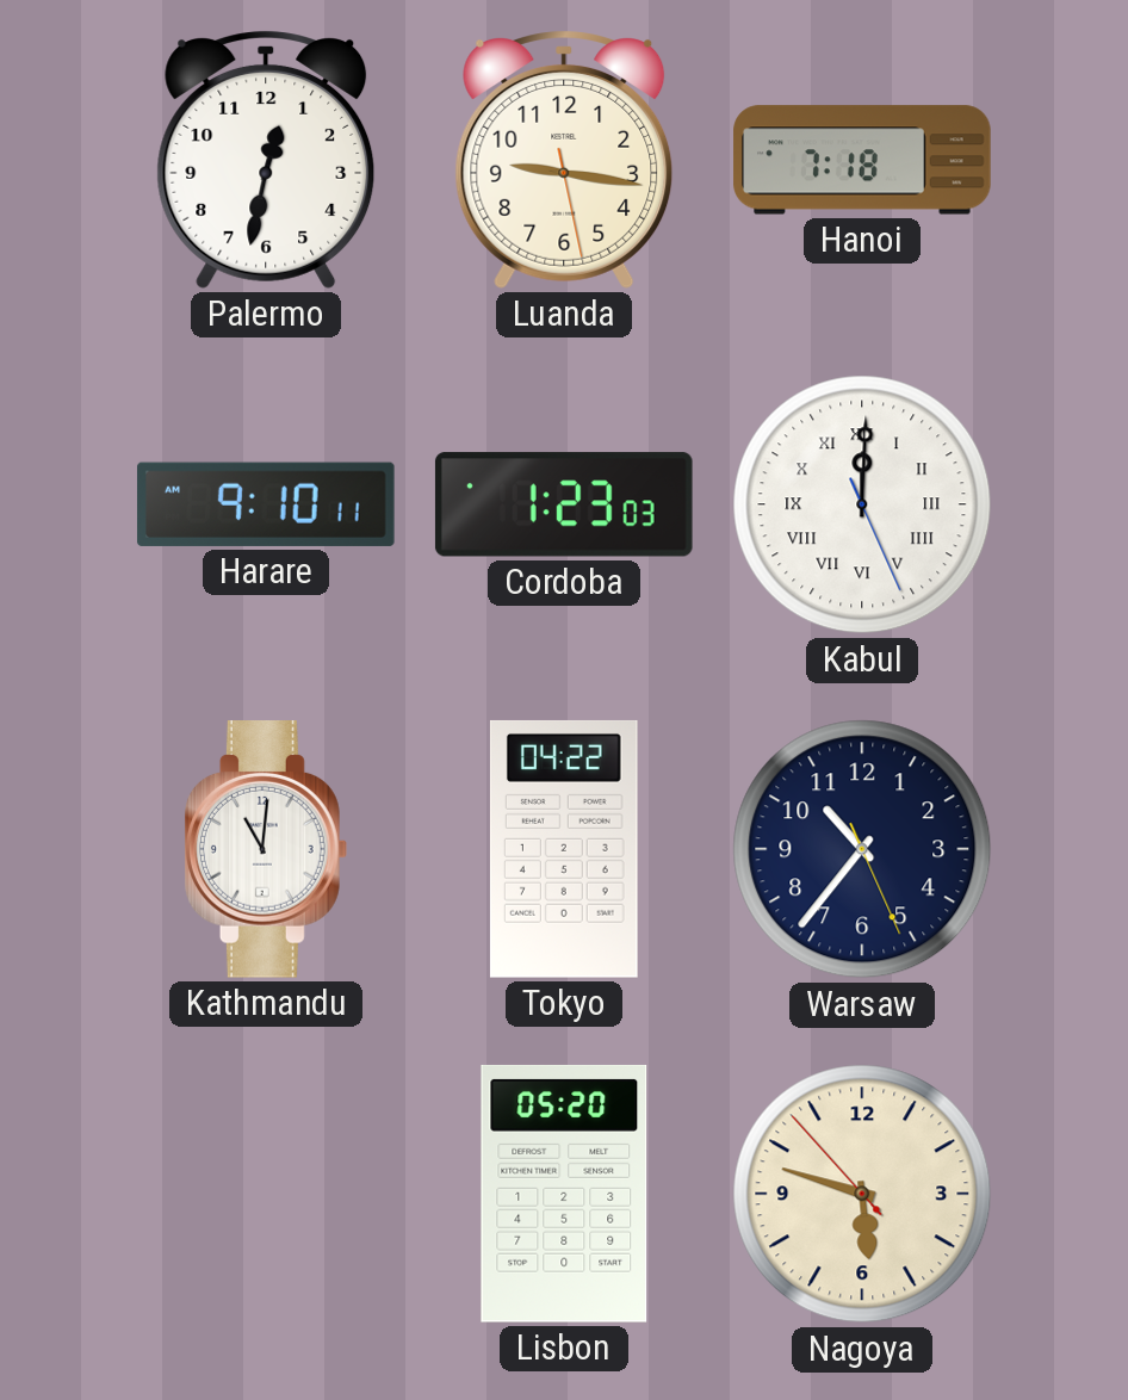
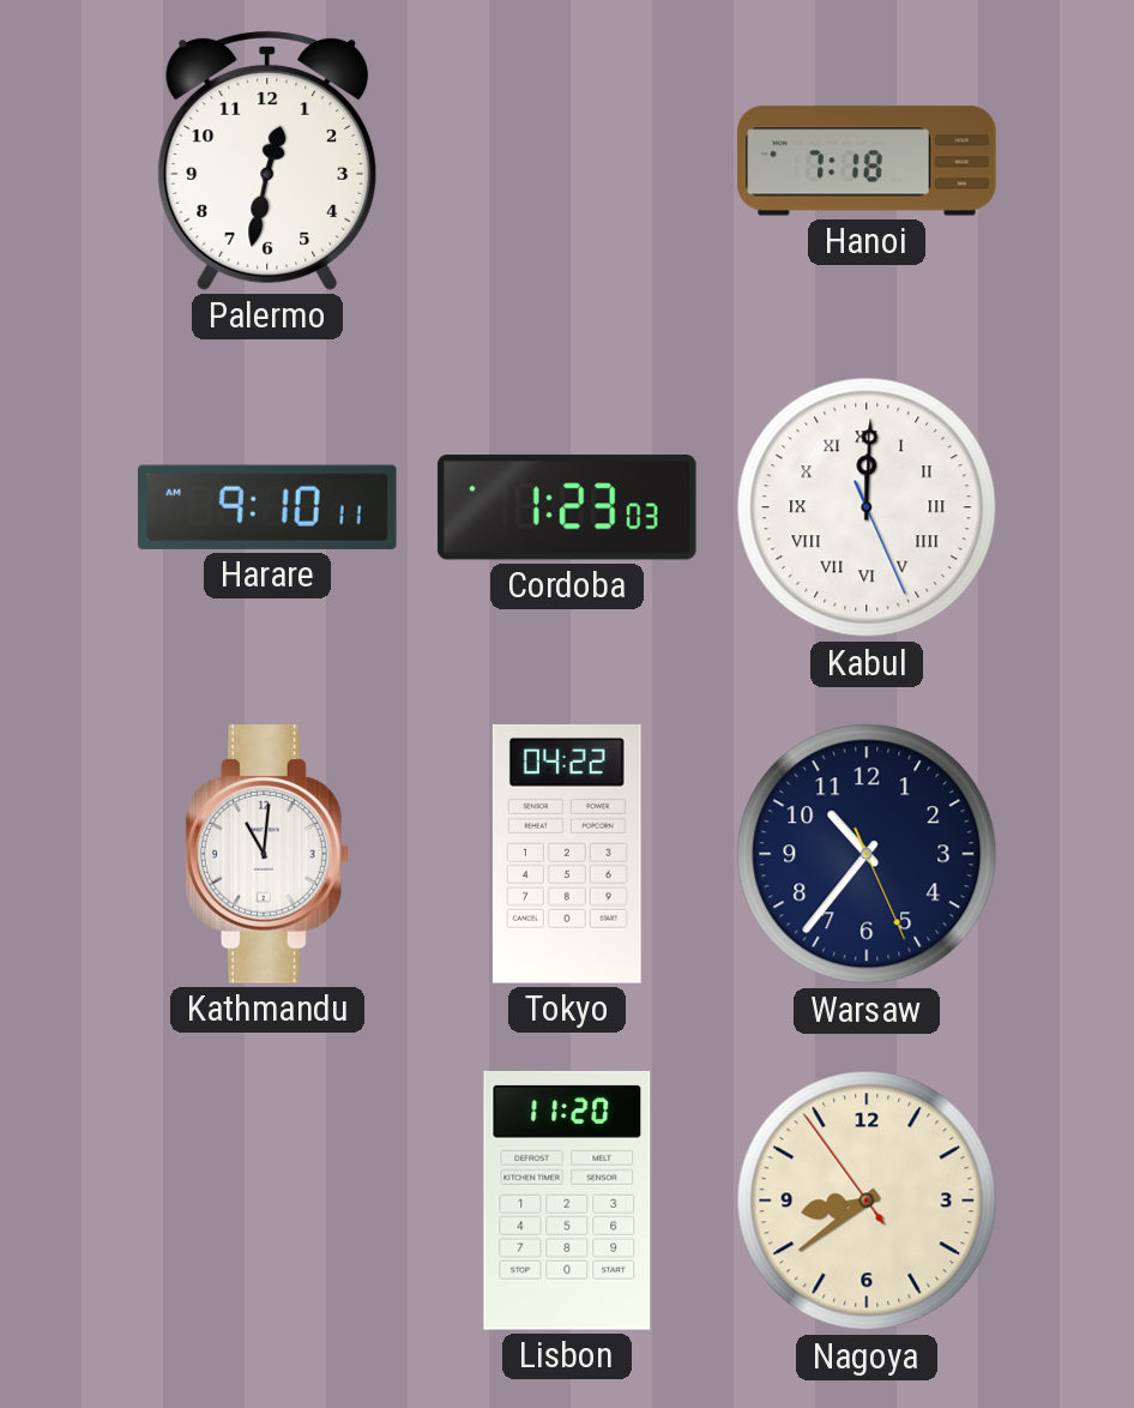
Luanda: 9:16 -> none
Lisbon: 05:20 -> 11:20
Nagoya: 5:47 -> 8:38
